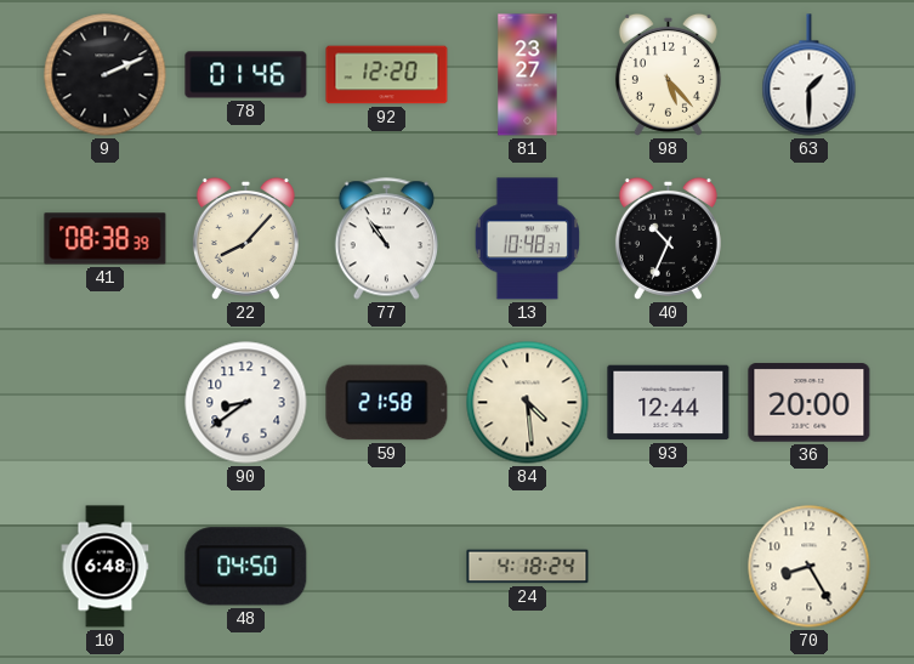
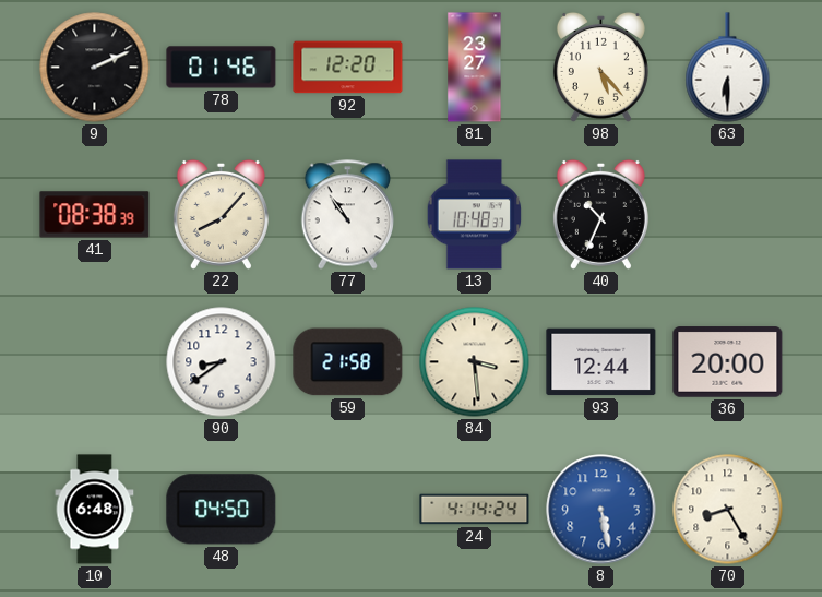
63: 1:30 -> 6:30
84: 4:29 -> 3:29
24: 4:18 -> 4:14
8: none -> 5:28
